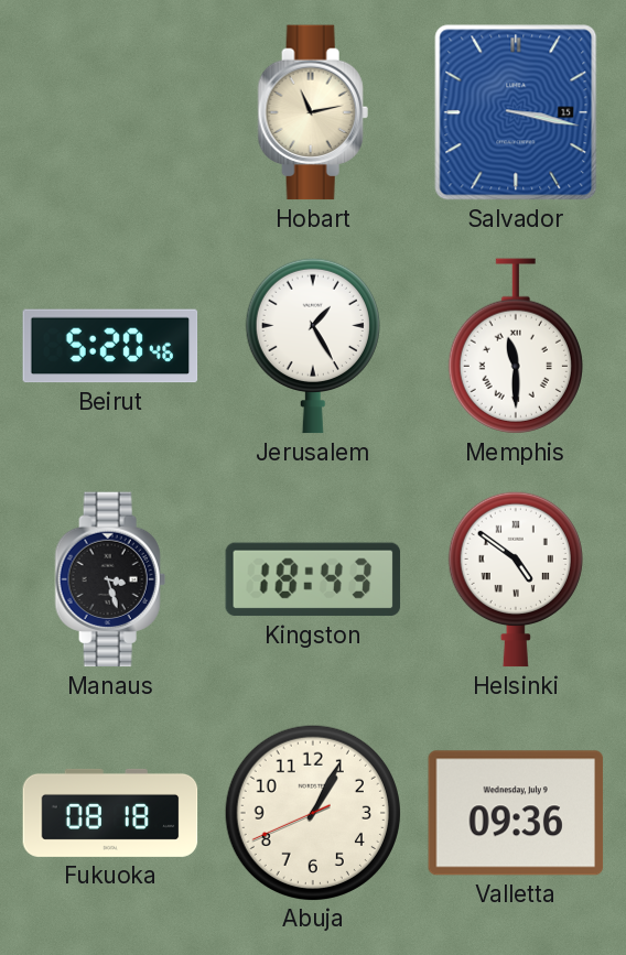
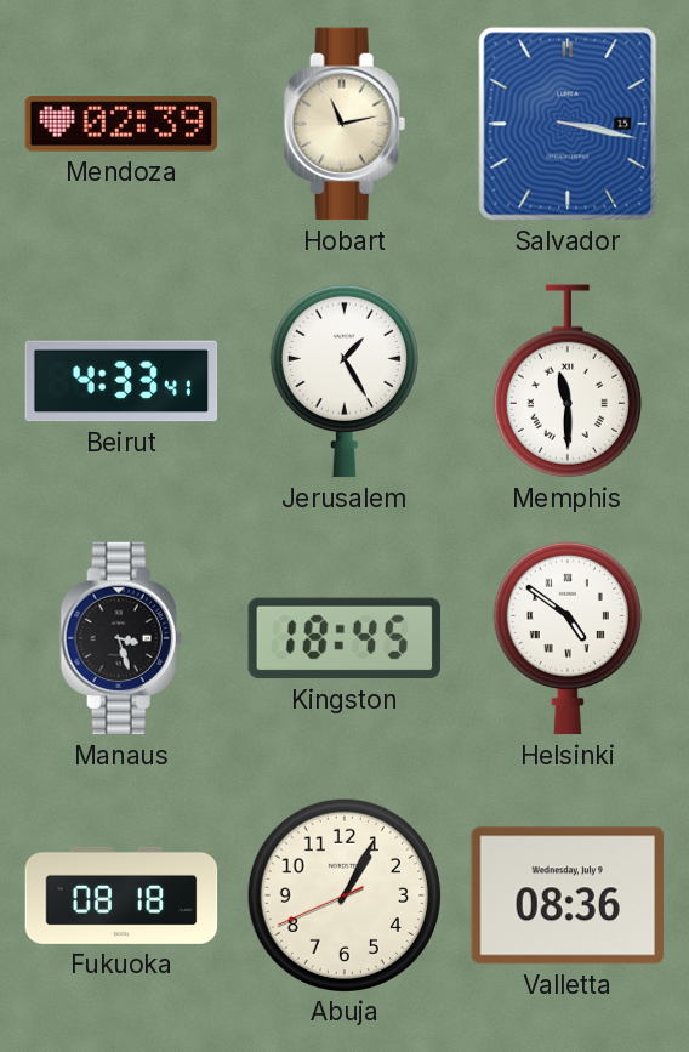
Mendoza: none -> 02:39
Beirut: 5:20 -> 4:33
Kingston: 18:43 -> 18:45
Valletta: 09:36 -> 08:36
